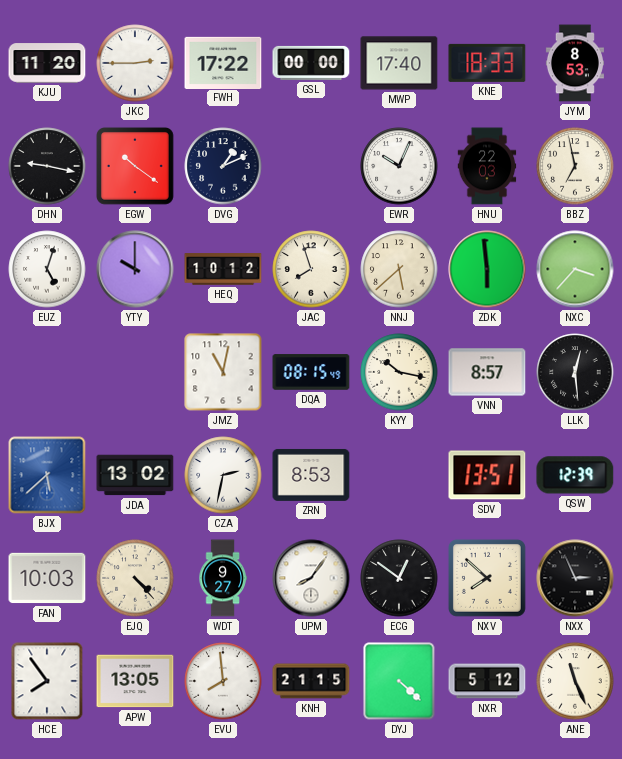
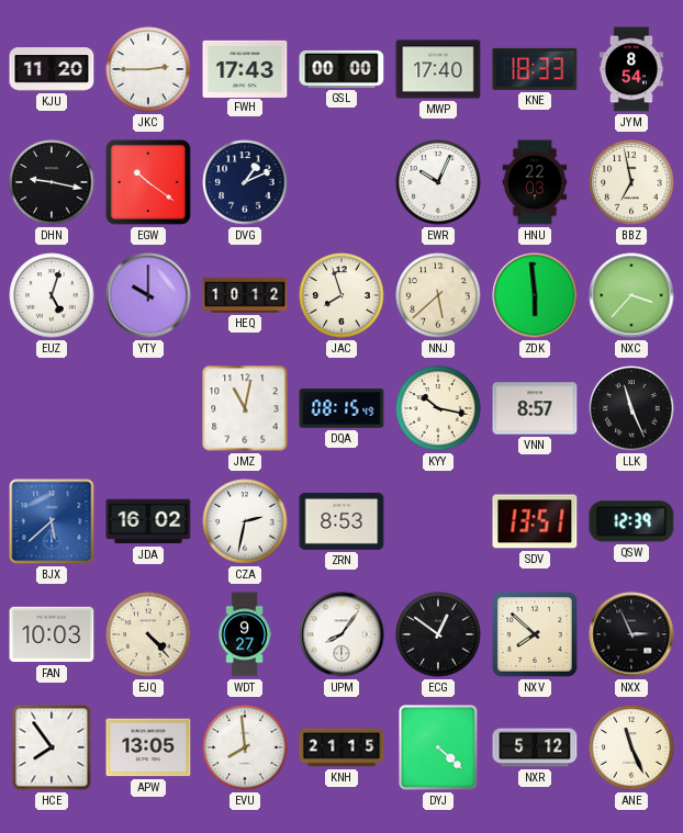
FWH: 17:22 -> 17:43
JYM: 8:53 -> 8:54
LLK: 12:29 -> 11:26
JDA: 13:02 -> 16:02
